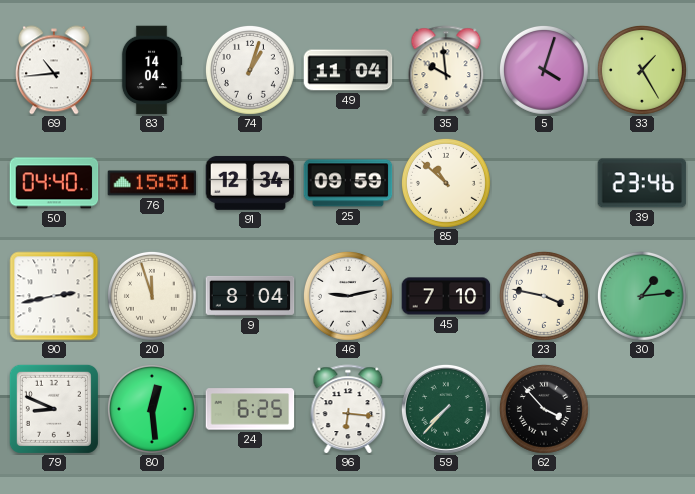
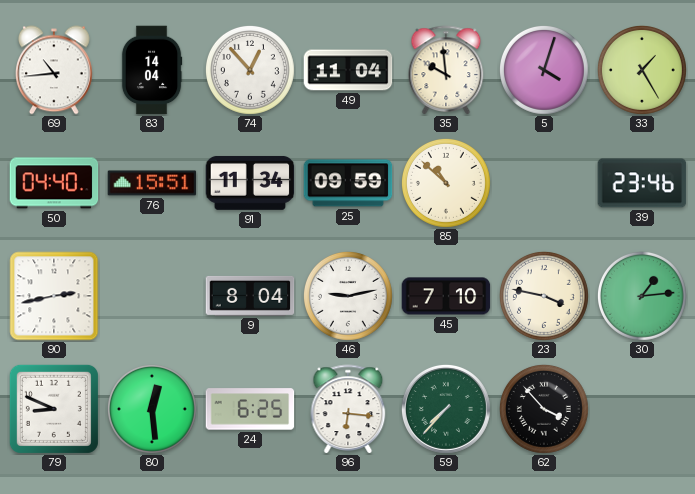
74: 1:03 -> 12:53
91: 12:34 -> 11:34
20: 11:57 -> none
